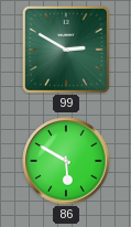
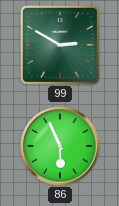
86: 5:50 -> 5:56
